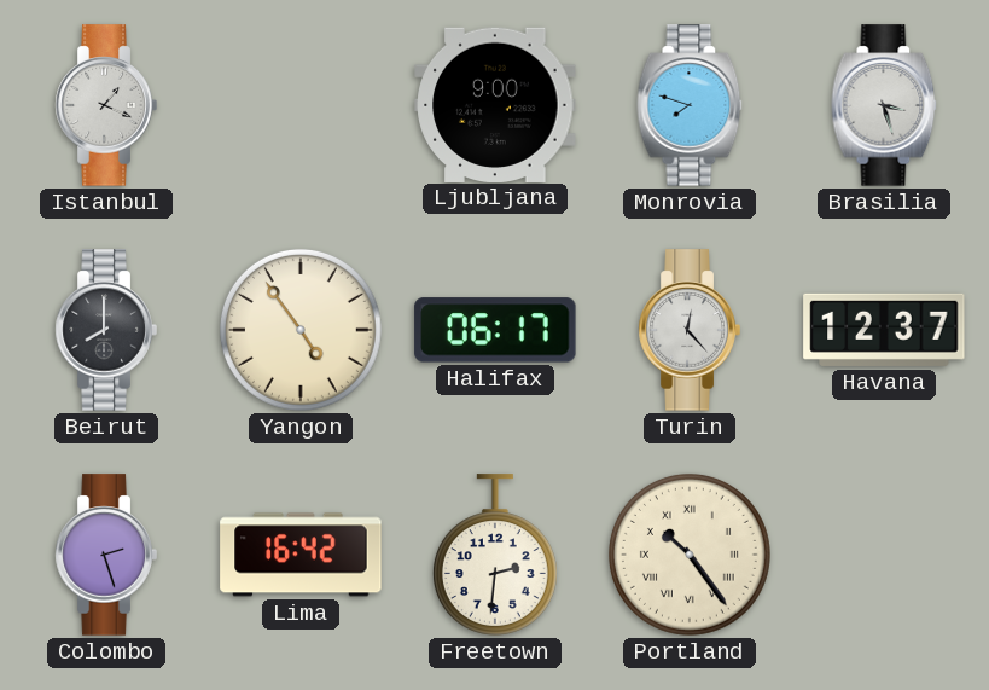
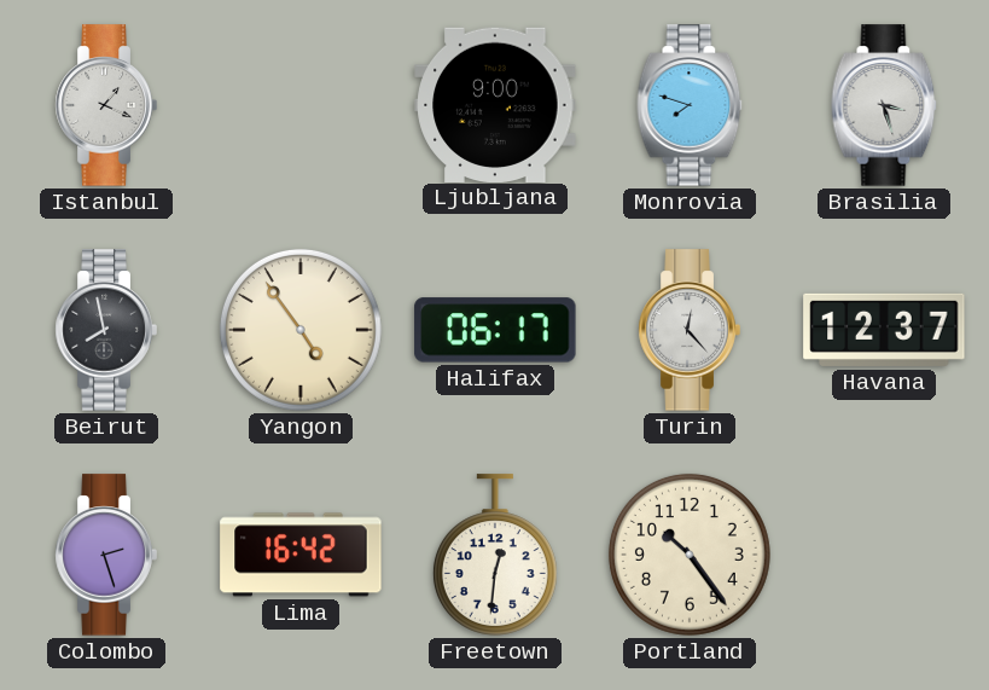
Beirut: 8:00 -> 7:58
Freetown: 2:31 -> 12:31
Portland numerals: Roman -> Arabic
